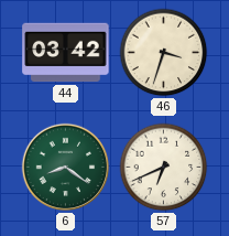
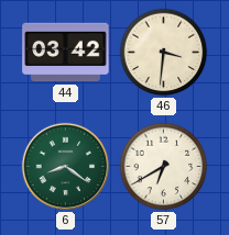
46: 3:33 -> 3:31
57: 6:41 -> 6:40
